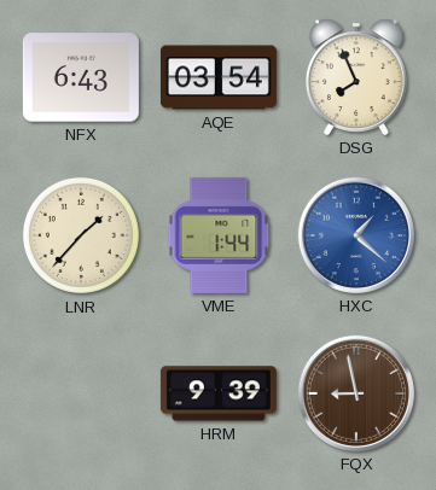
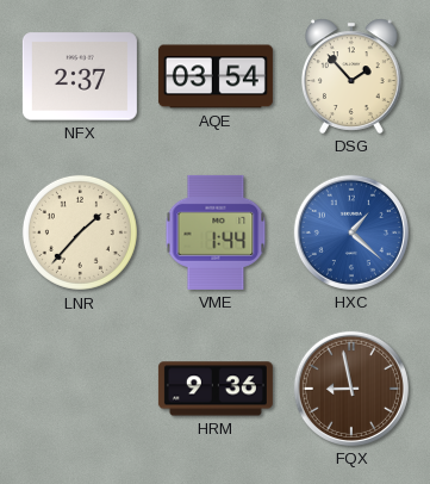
NFX: 6:43 -> 2:37
DSG: 7:56 -> 1:53
HRM: 9:39 -> 9:36
